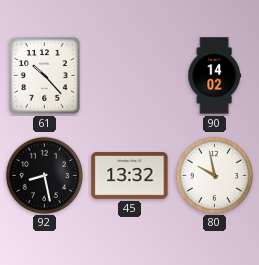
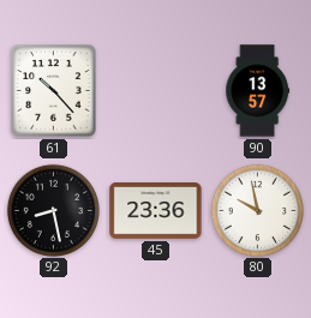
90: 14:02 -> 13:57
45: 13:32 -> 23:36
